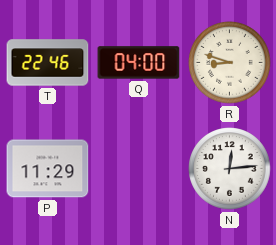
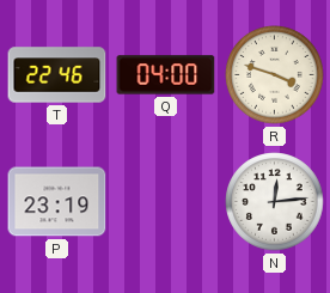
R: 8:48 -> 3:48
P: 11:29 -> 23:19
